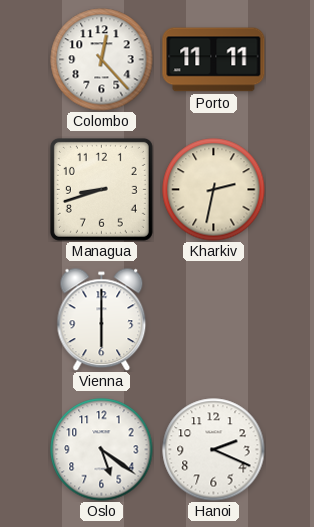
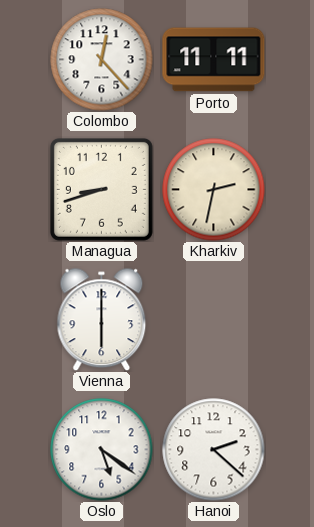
Hanoi: 2:19 -> 2:22
